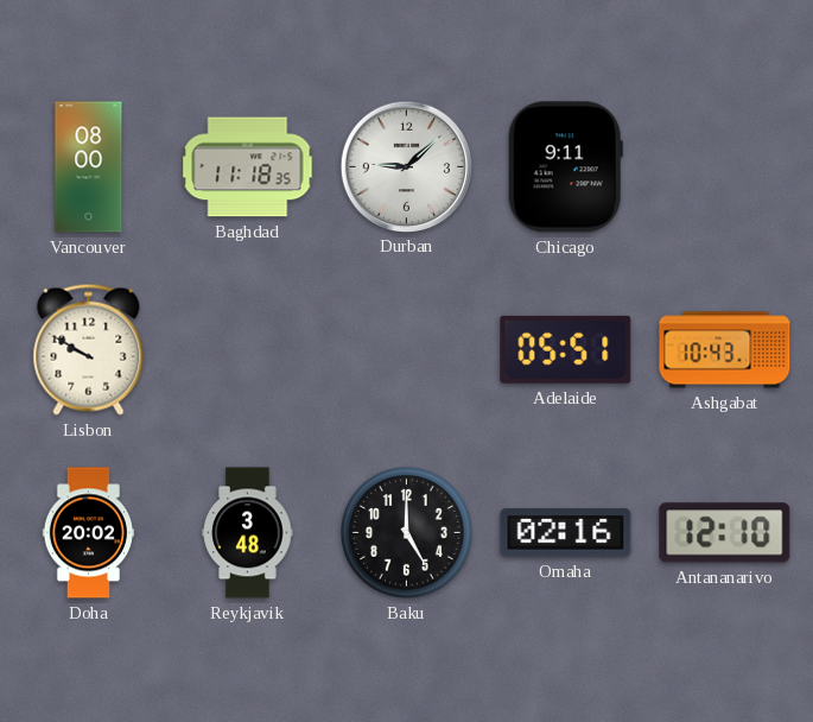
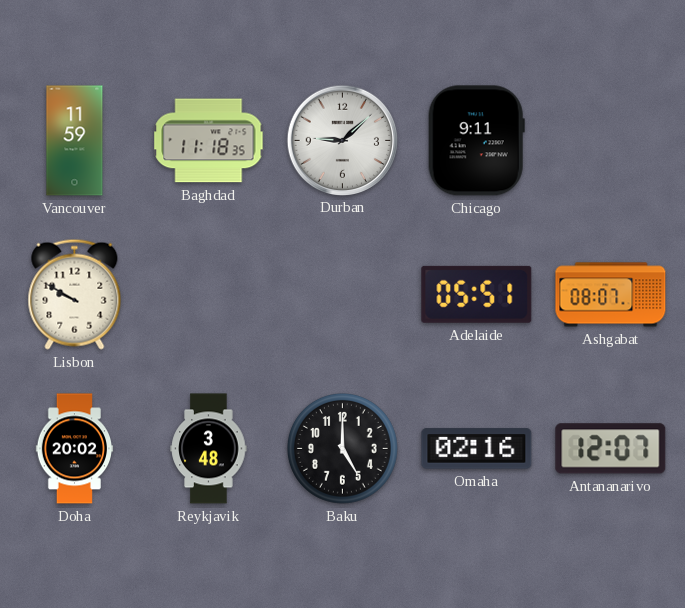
Vancouver: 08:00 -> 11:59
Ashgabat: 10:43 -> 08:07
Antananarivo: 12:10 -> 12:07
